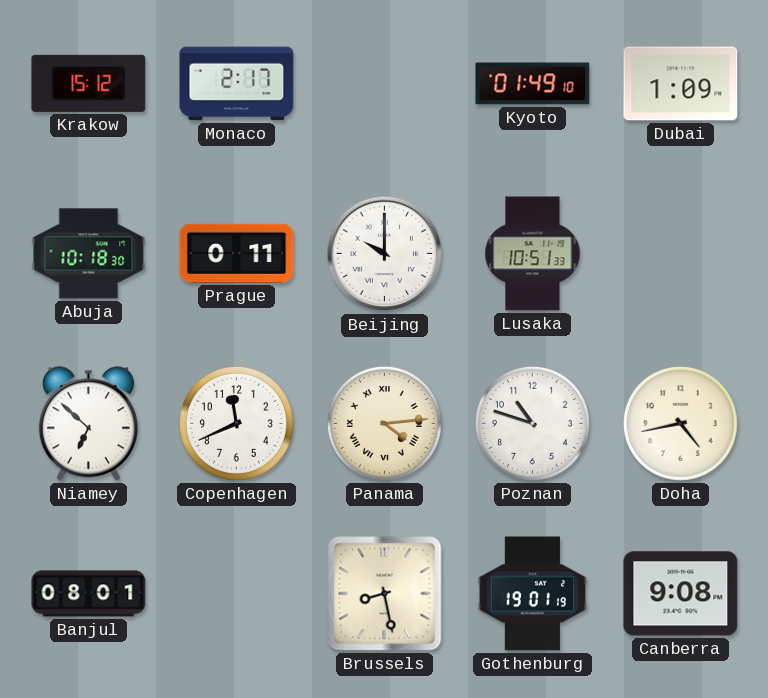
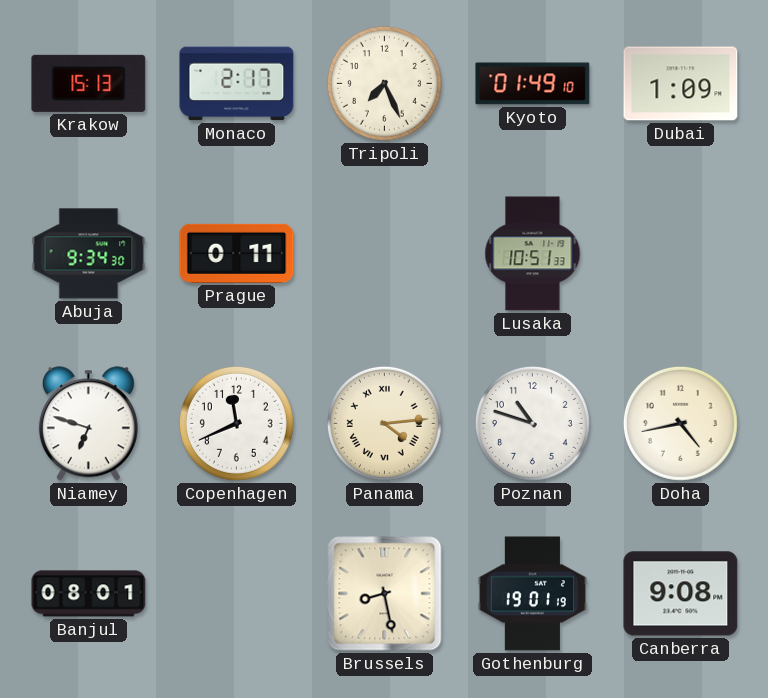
Krakow: 15:12 -> 15:13
Tripoli: none -> 7:26
Abuja: 10:18 -> 9:34
Beijing: 10:00 -> none
Niamey: 6:52 -> 6:48
